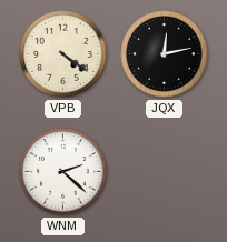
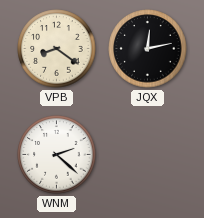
VPB: 4:21 -> 8:21
